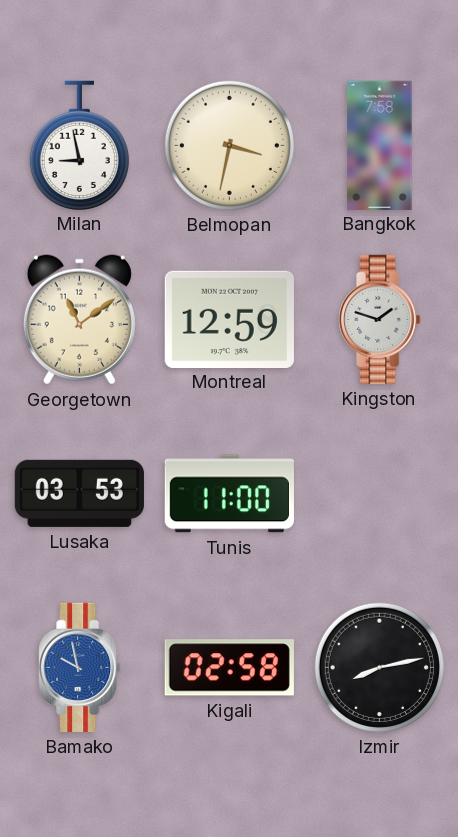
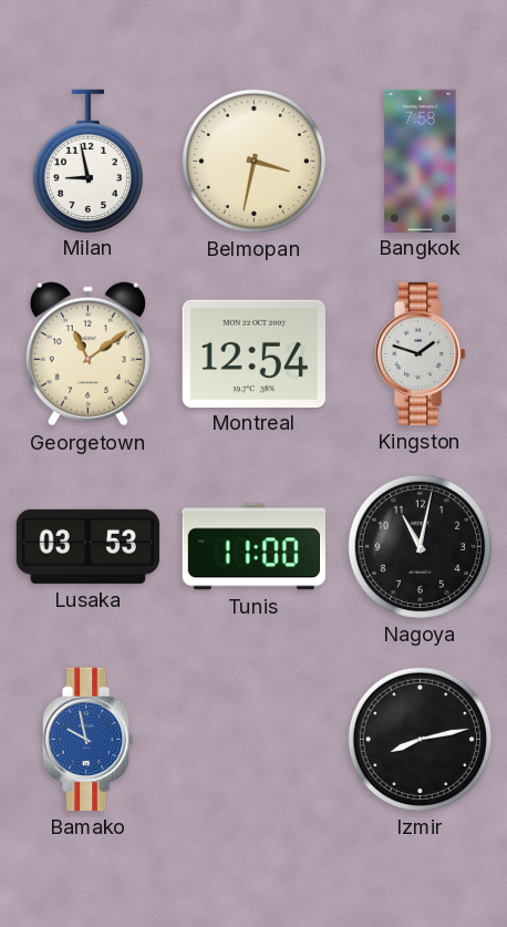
Montreal: 12:59 -> 12:54
Nagoya: none -> 11:02
Kigali: 02:58 -> none
